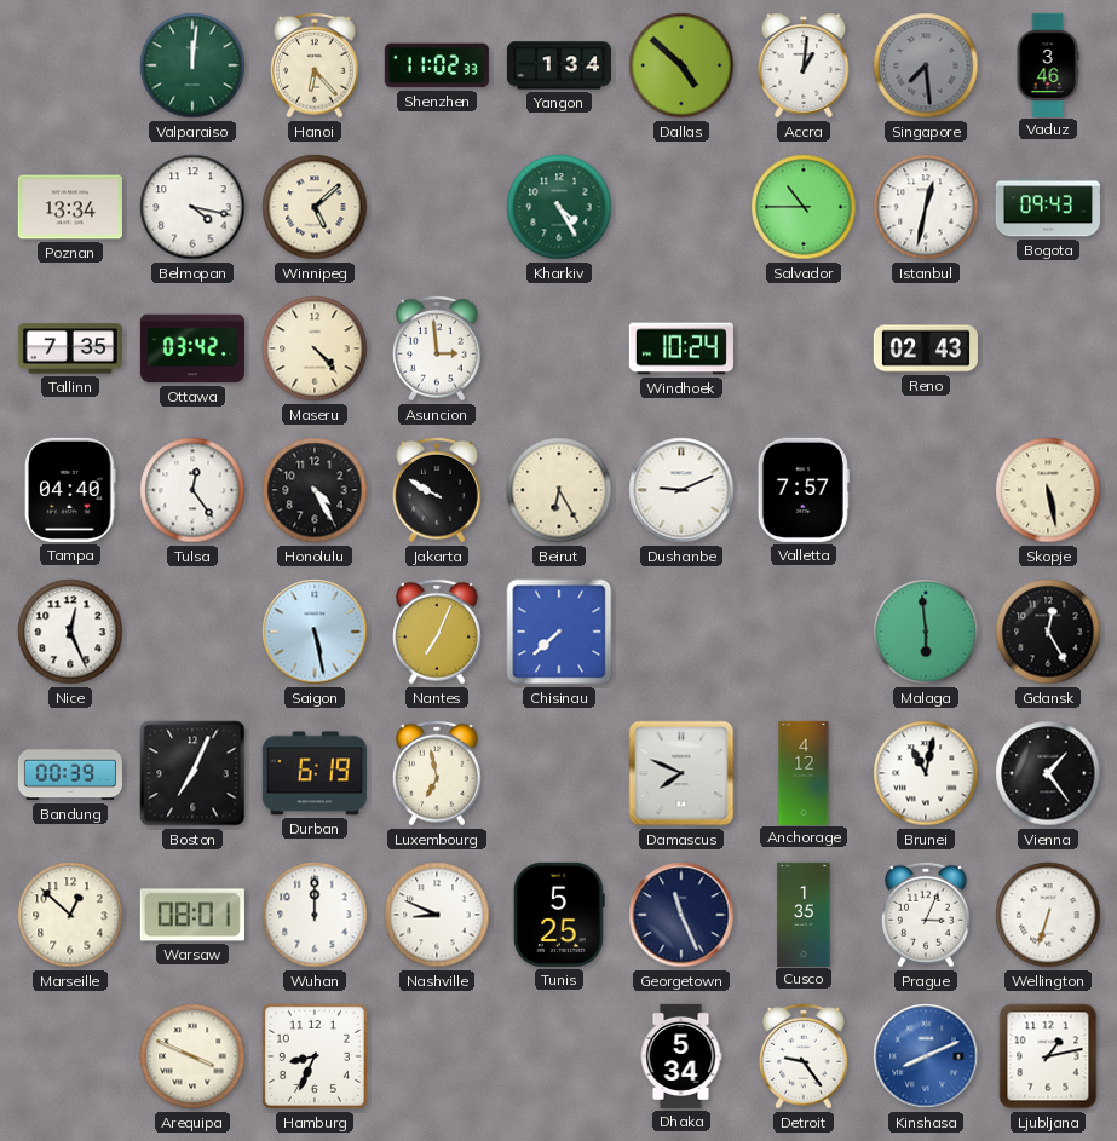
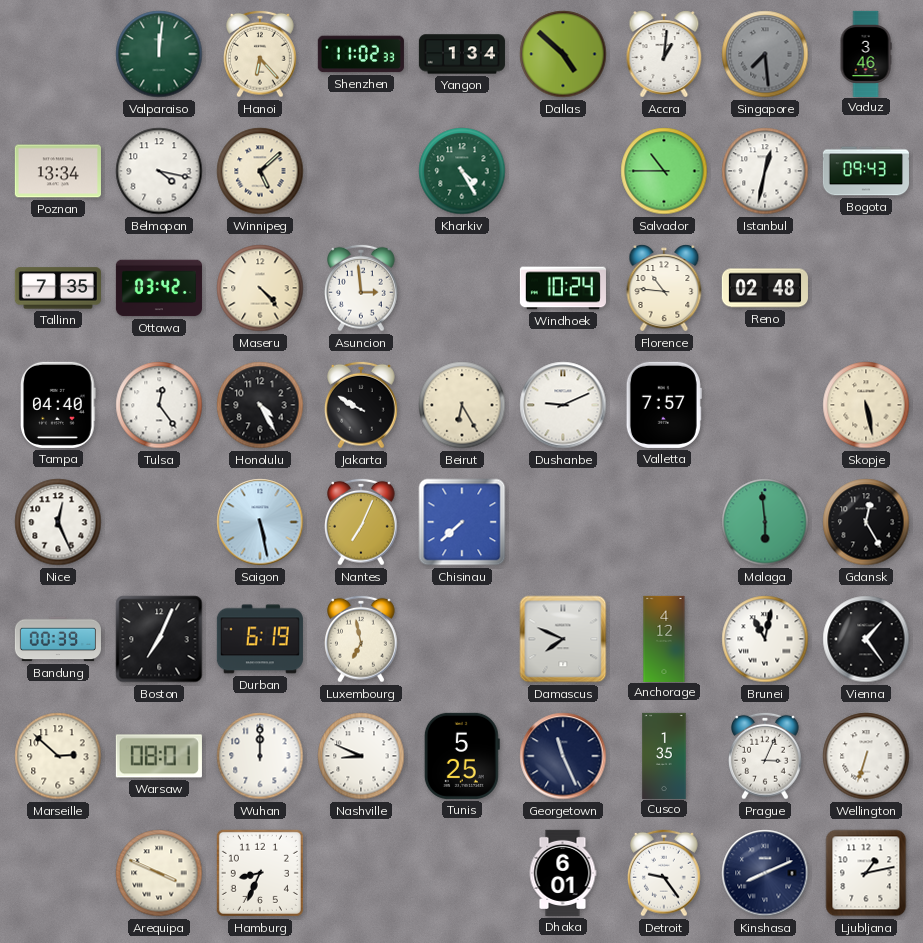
Florence: none -> 10:46
Reno: 02:43 -> 02:48
Marseille: 12:52 -> 2:52
Dhaka: 5:34 -> 6:01
Kinshasa dial: blue -> navy
